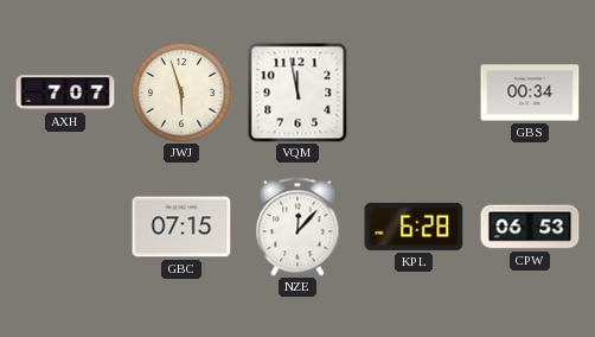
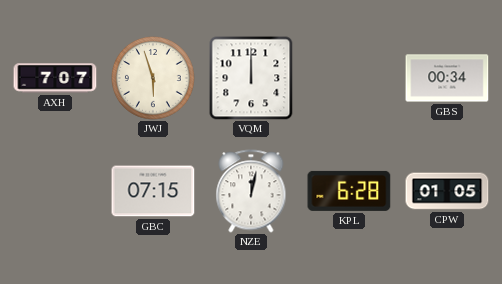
VQM: 11:58 -> 12:00
NZE: 12:07 -> 12:02
CPW: 06:53 -> 01:05
